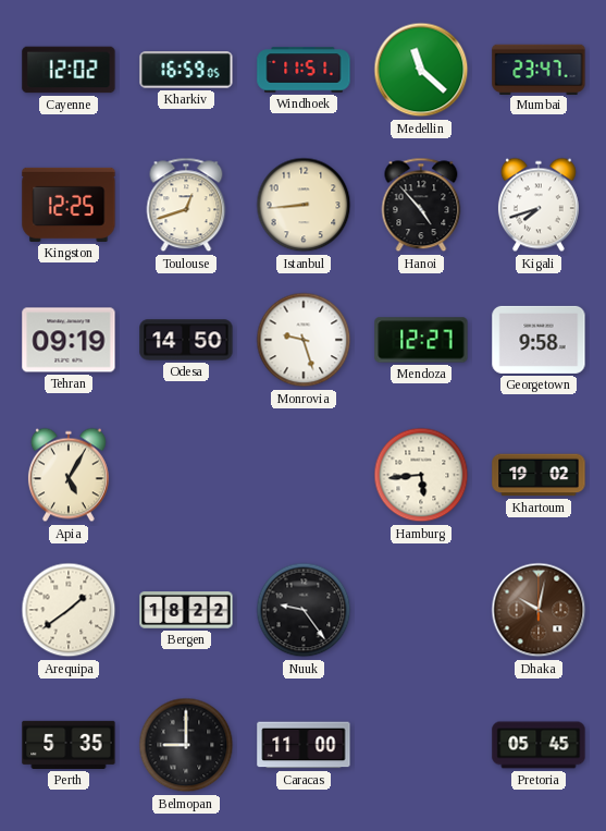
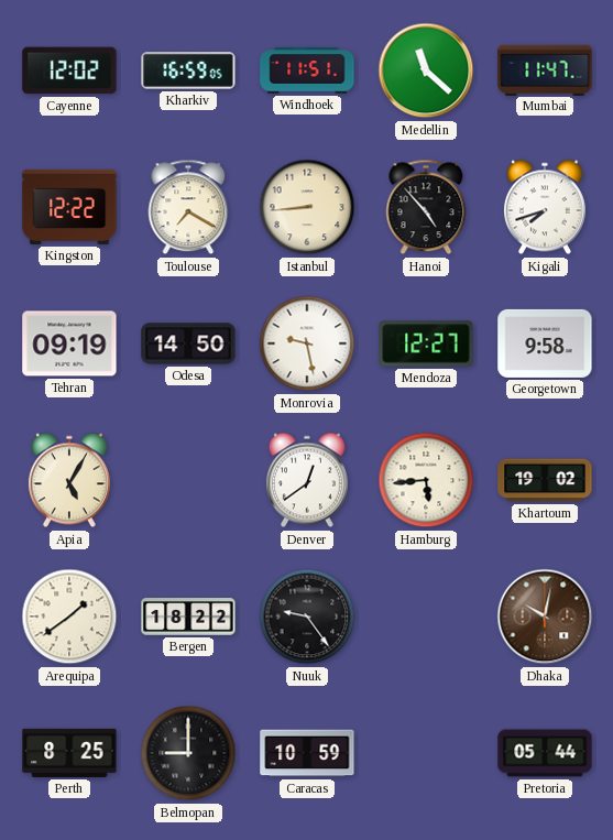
Mumbai: 23:47 -> 11:47
Kingston: 12:25 -> 12:22
Toulouse: 12:42 -> 7:20
Monrovia: 9:27 -> 9:28
Denver: none -> 12:39
Perth: 5:35 -> 8:25
Caracas: 11:00 -> 10:59
Pretoria: 05:45 -> 05:44
